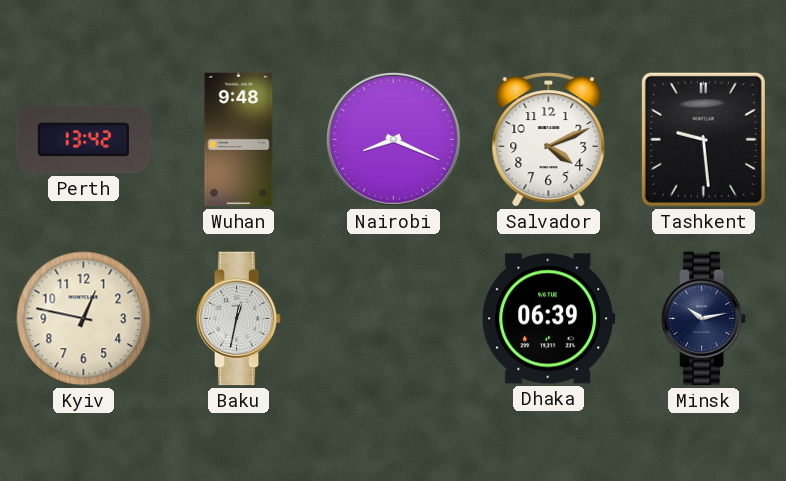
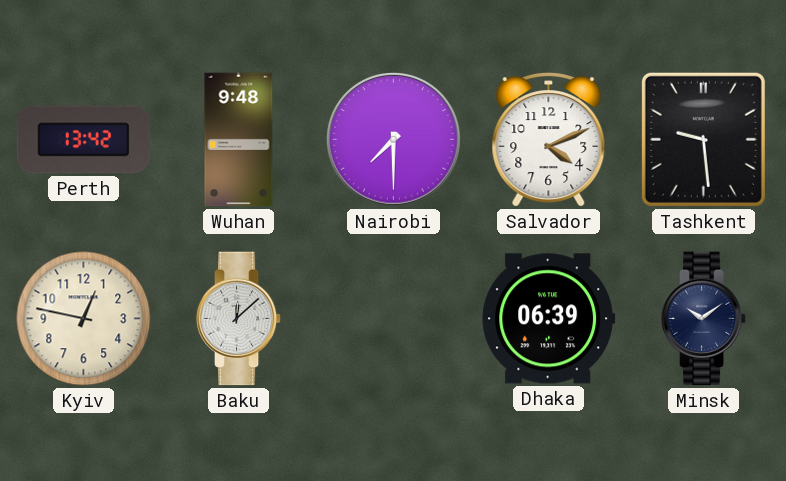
Nairobi: 8:19 -> 7:30
Baku: 12:32 -> 12:08
Minsk: 10:13 -> 10:09
